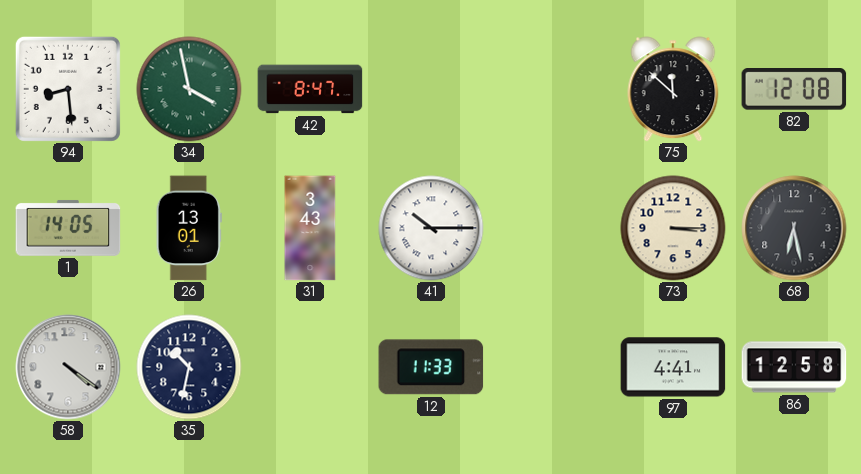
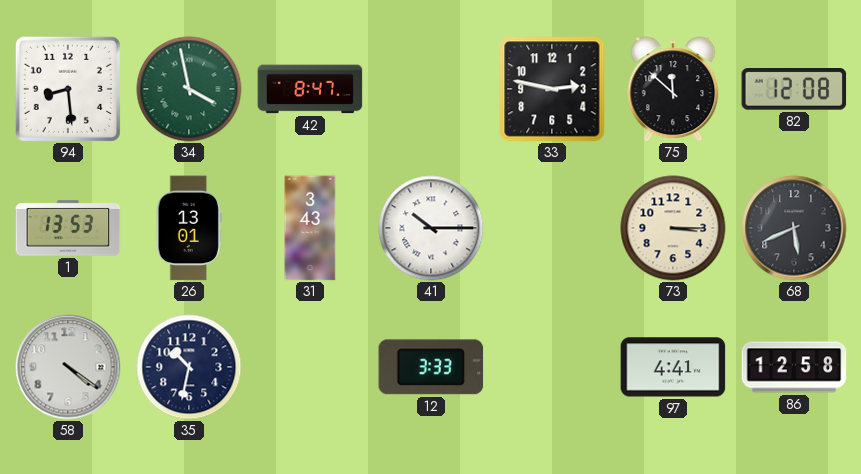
33: none -> 2:47
1: 14:05 -> 13:53
68: 6:28 -> 5:41
12: 11:33 -> 3:33
